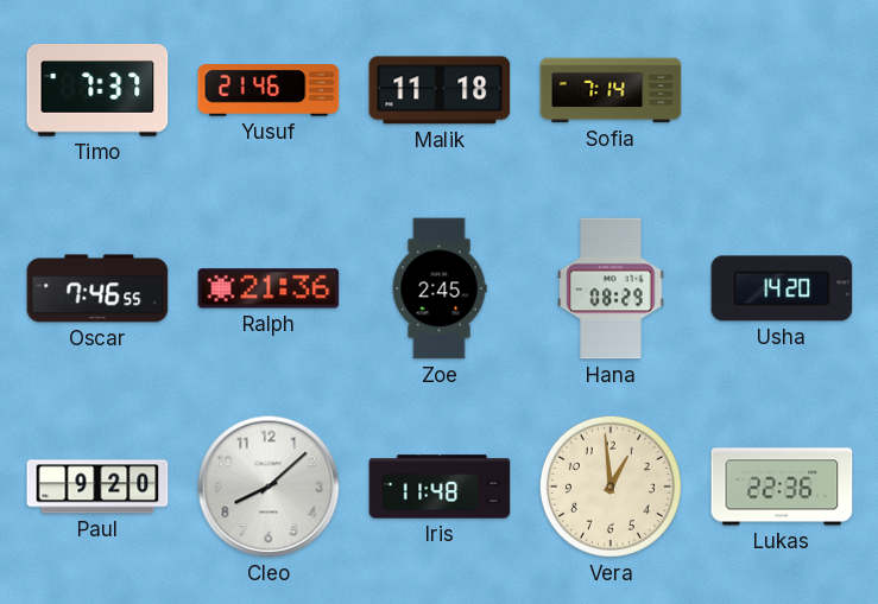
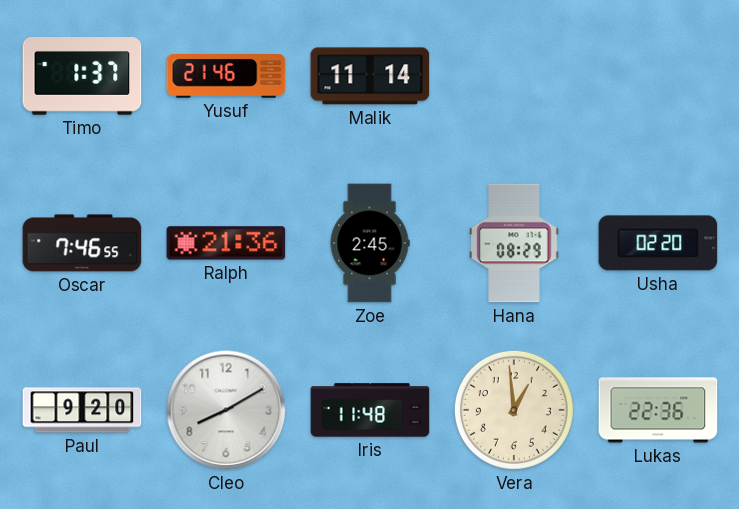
Timo: 7:37 -> 1:37
Malik: 11:18 -> 11:14
Sofia: 7:14 -> none
Usha: 14:20 -> 02:20
Cleo: 8:08 -> 8:10
